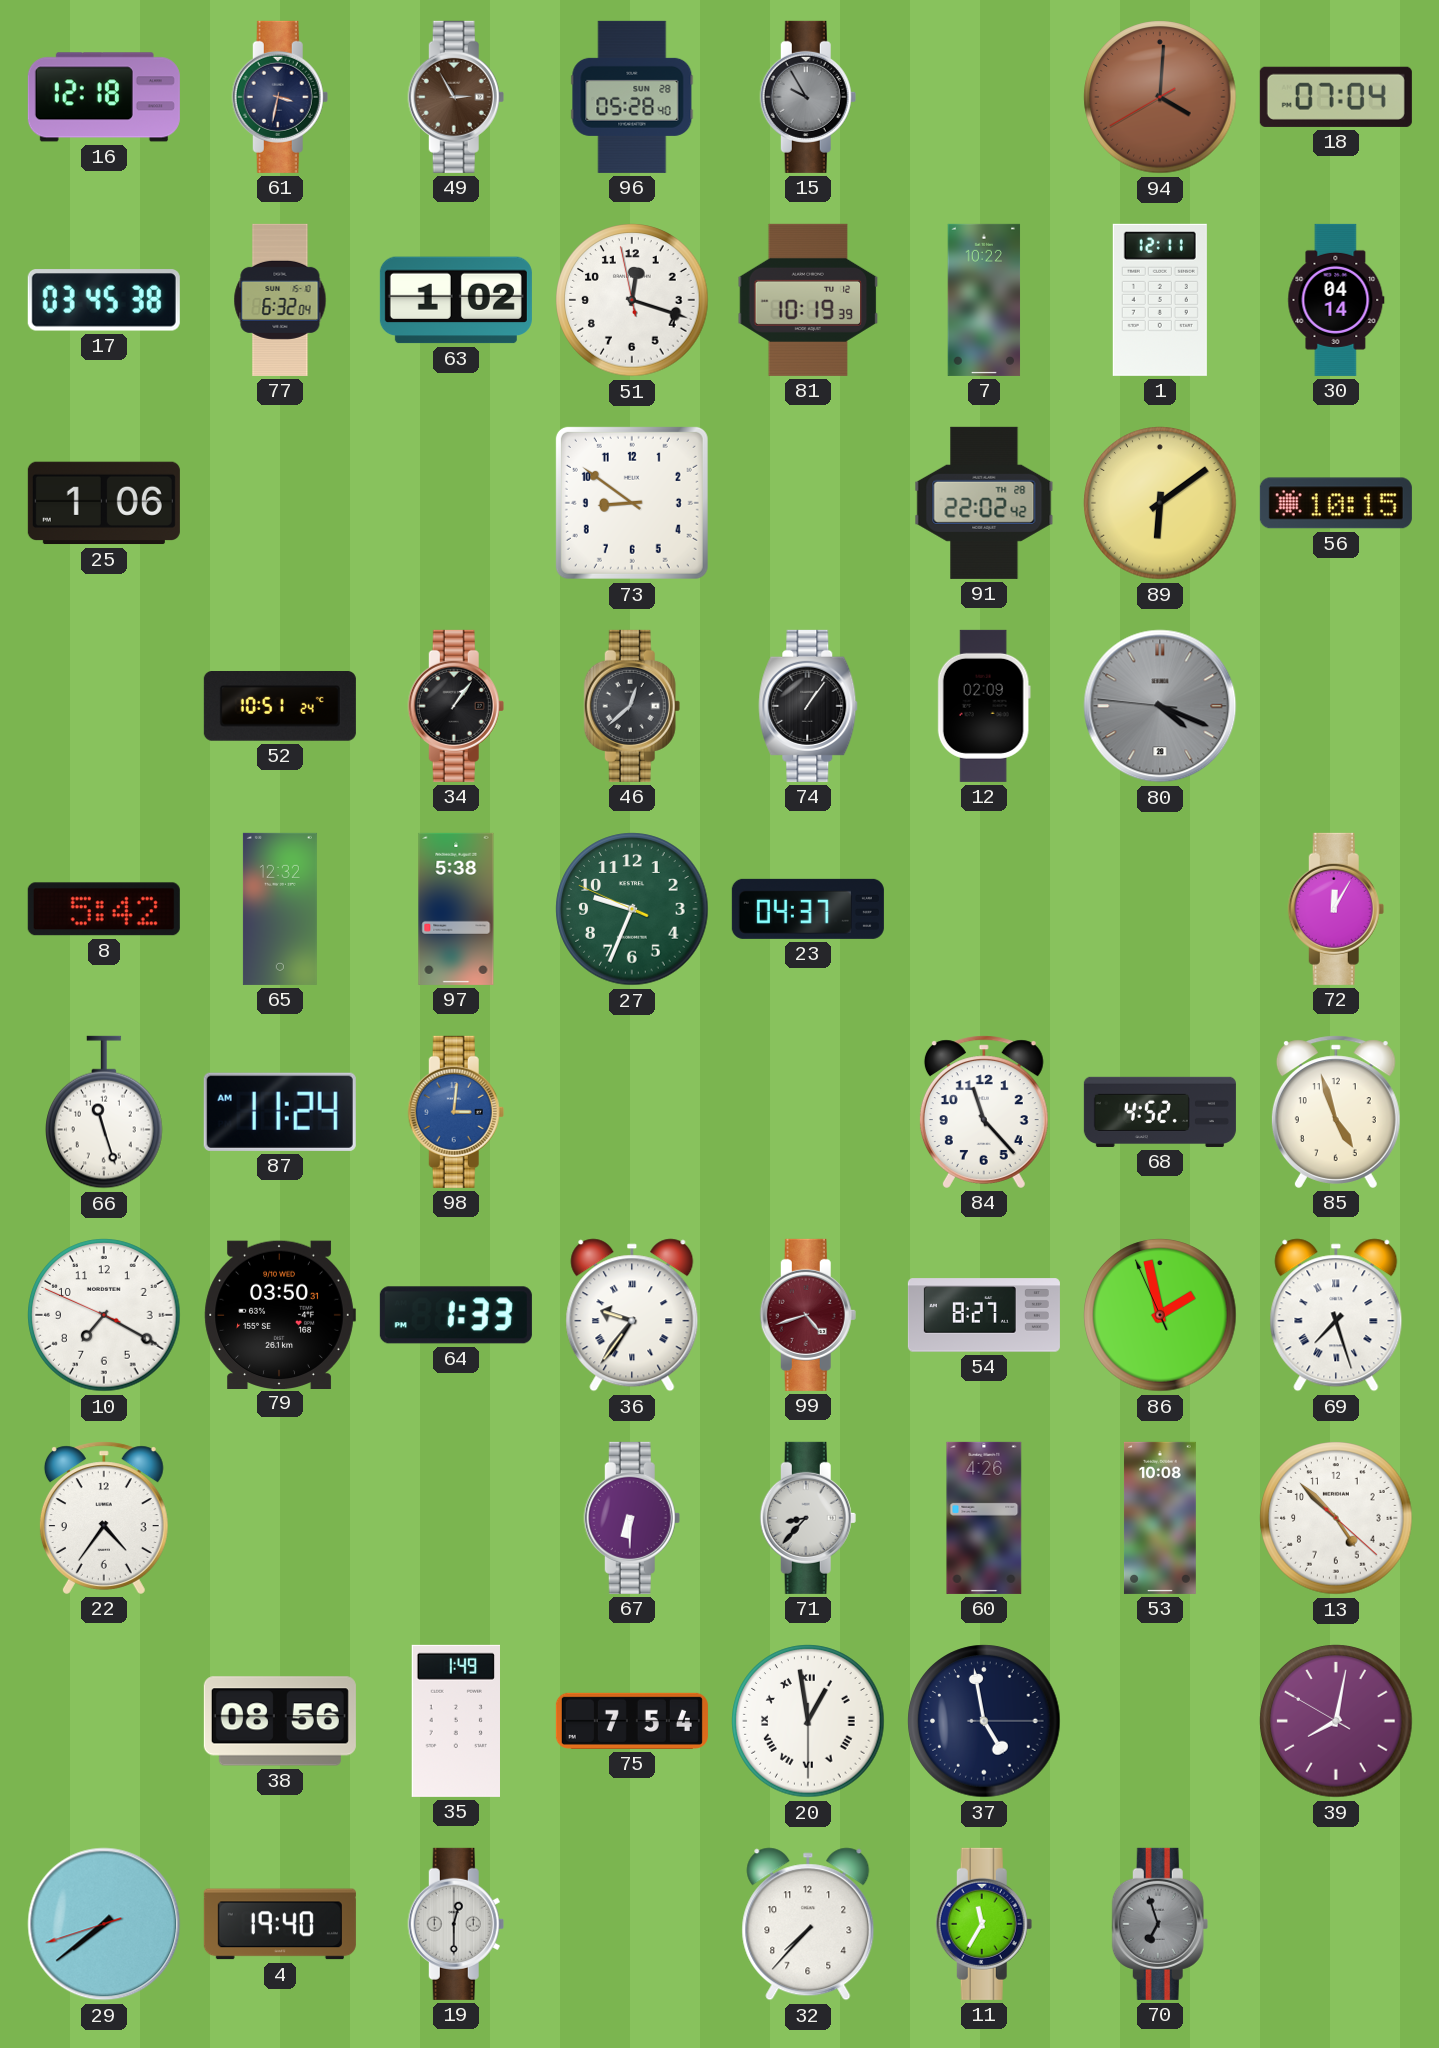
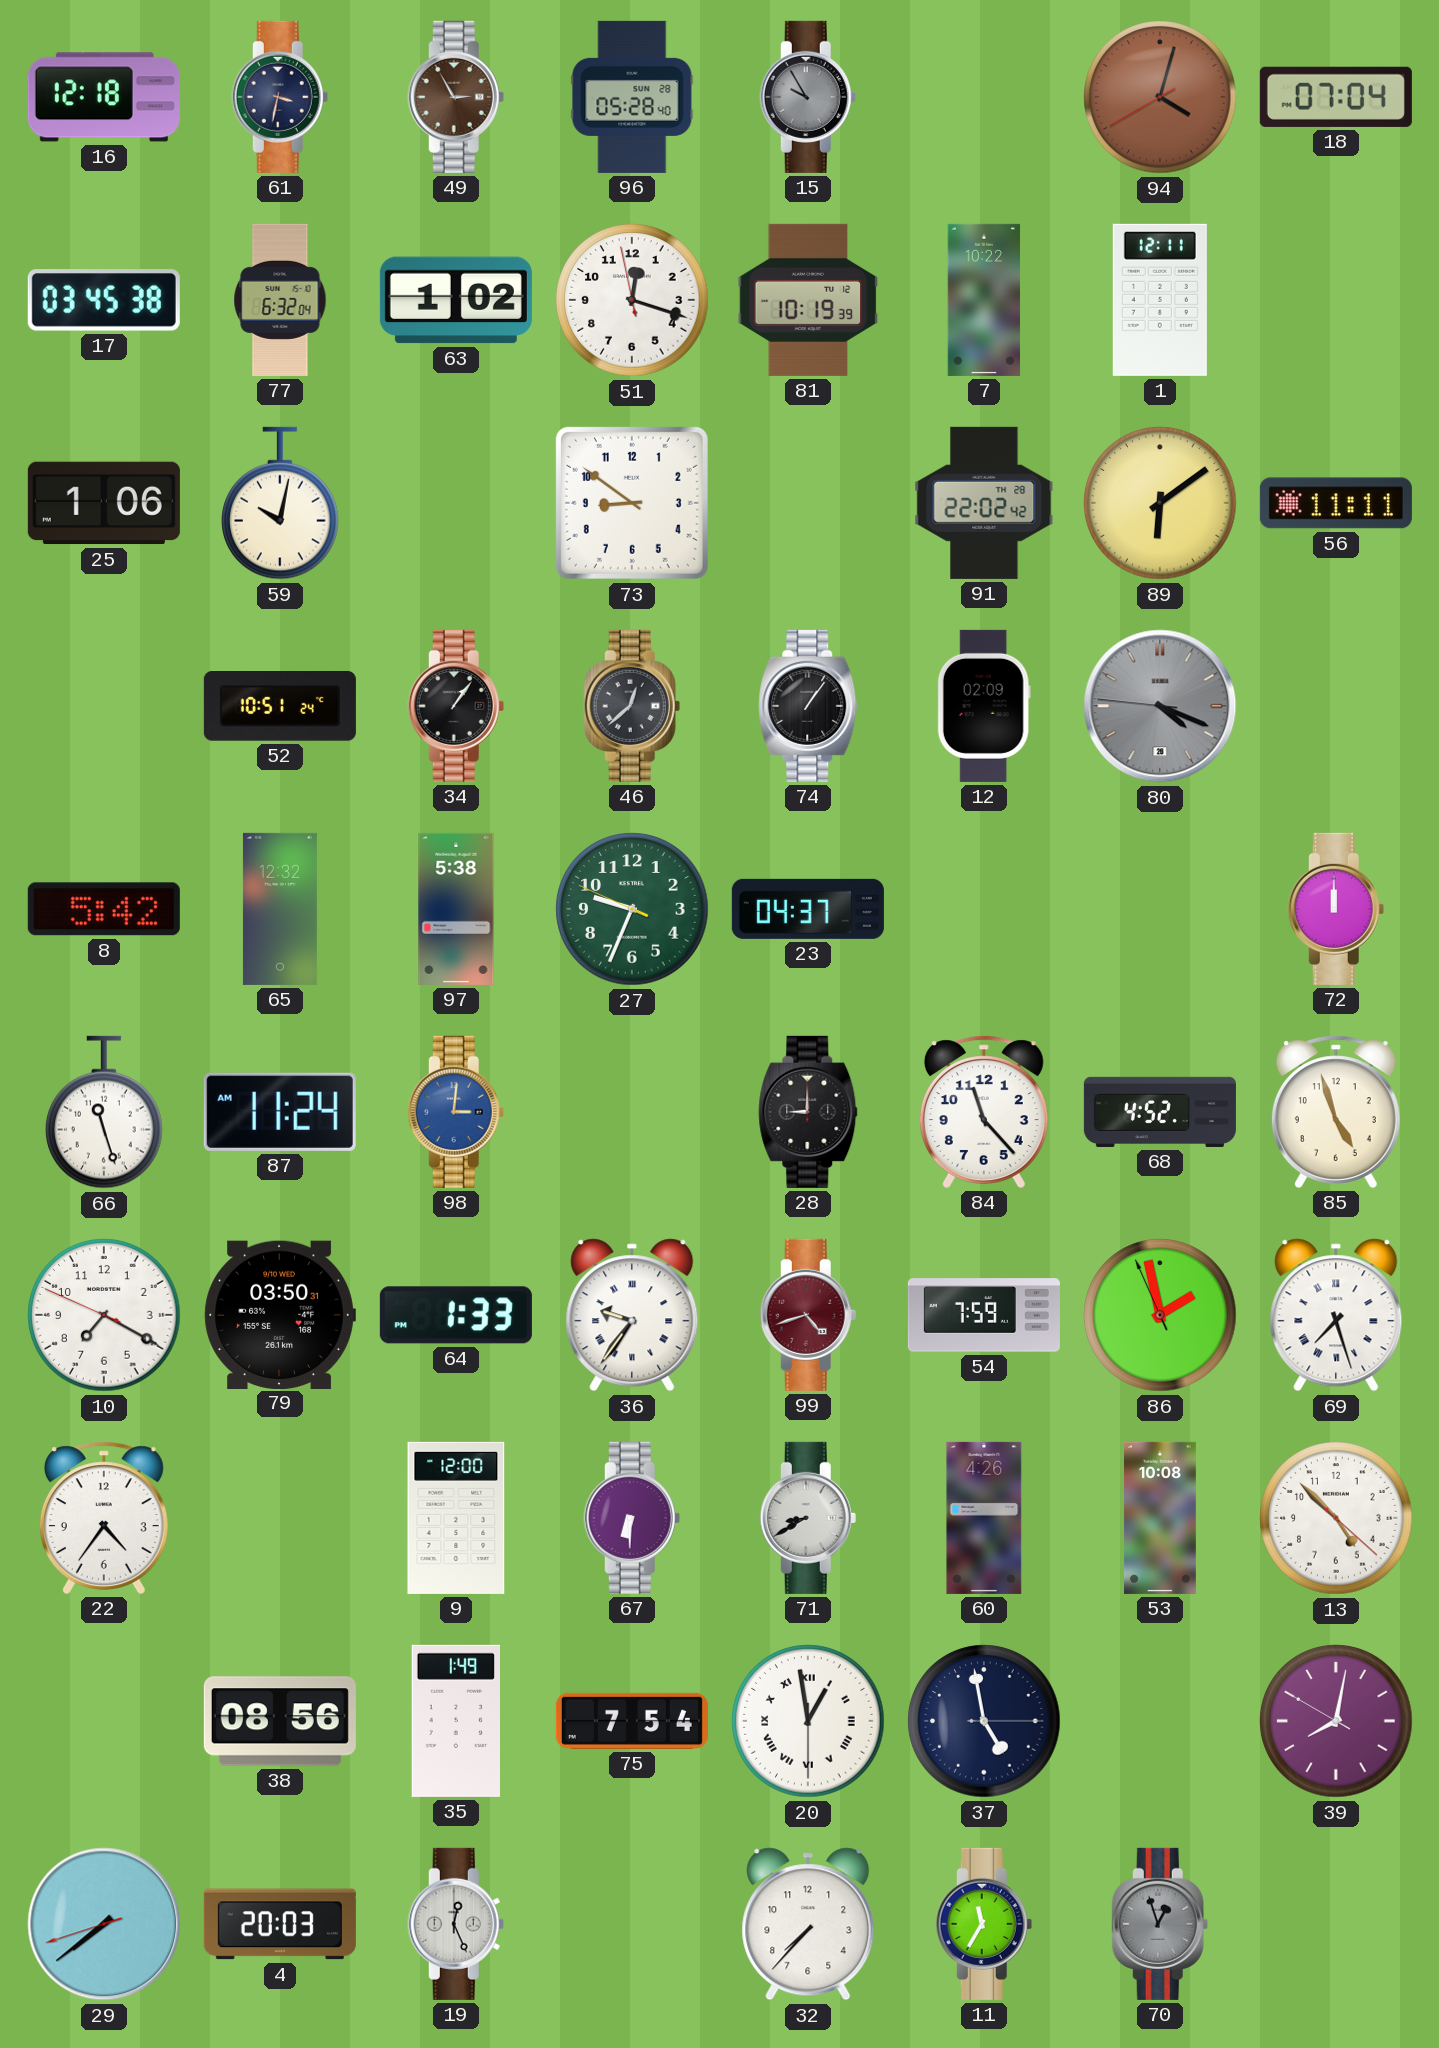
94: 4:00 -> 4:02
30: 04:14 -> none
59: none -> 10:02
56: 10:15 -> 11:11
72: 12:05 -> 12:00
28: none -> 9:00
54: 8:27 -> 7:59
9: none -> 12:00
71: 8:37 -> 8:40
4: 19:40 -> 20:03
19: 12:30 -> 12:26
70: 6:57 -> 12:57
